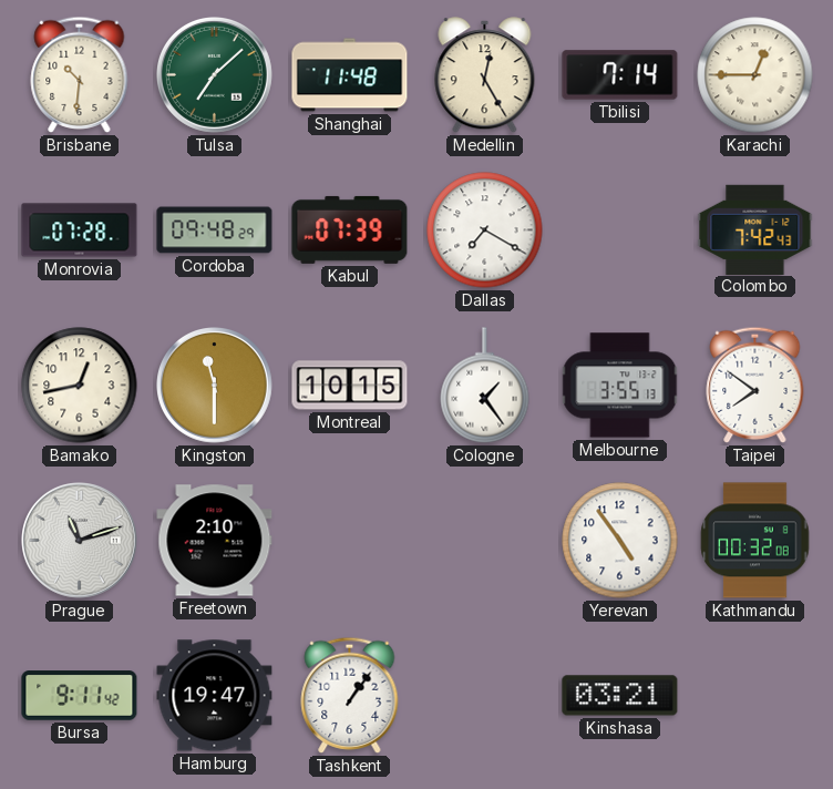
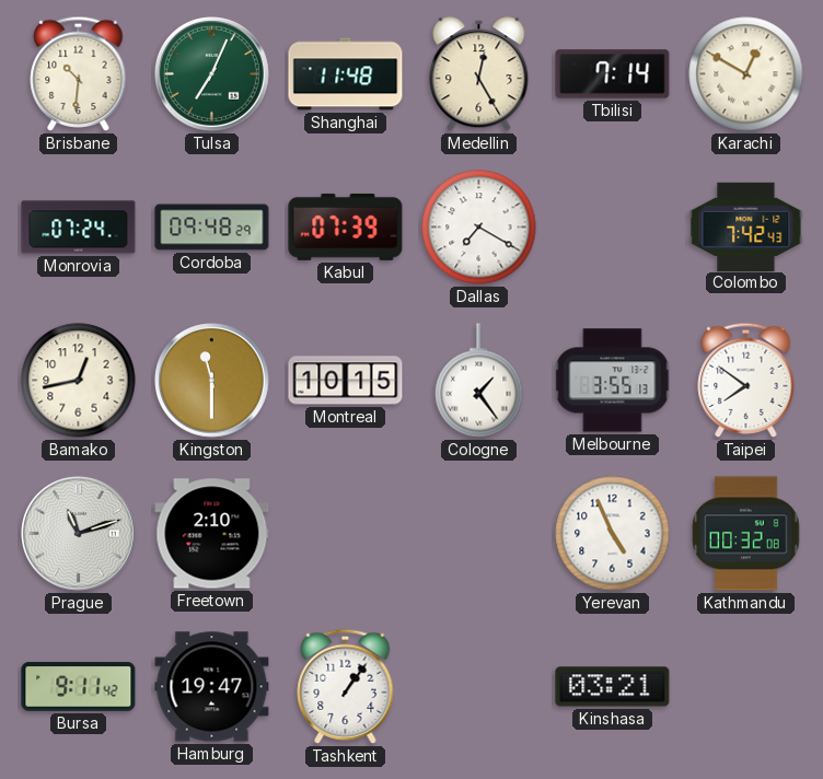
Tulsa: 7:08 -> 7:04
Karachi: 12:45 -> 12:50
Monrovia: 07:28 -> 07:24
Yerevan: 4:54 -> 4:56
